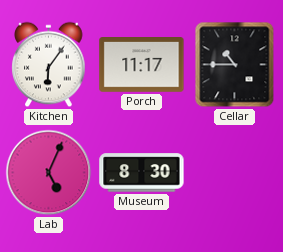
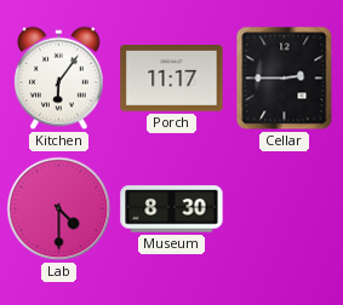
Cellar: 10:45 -> 2:45
Lab: 5:04 -> 4:30
